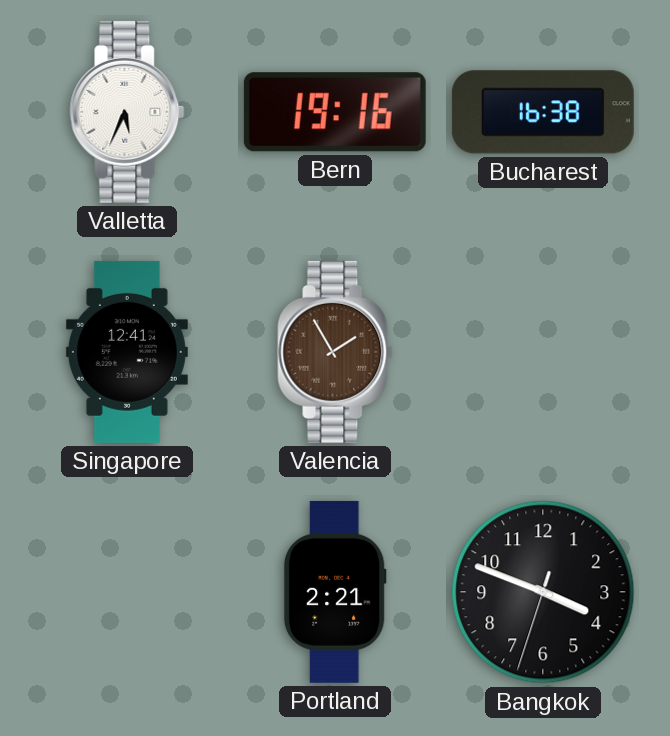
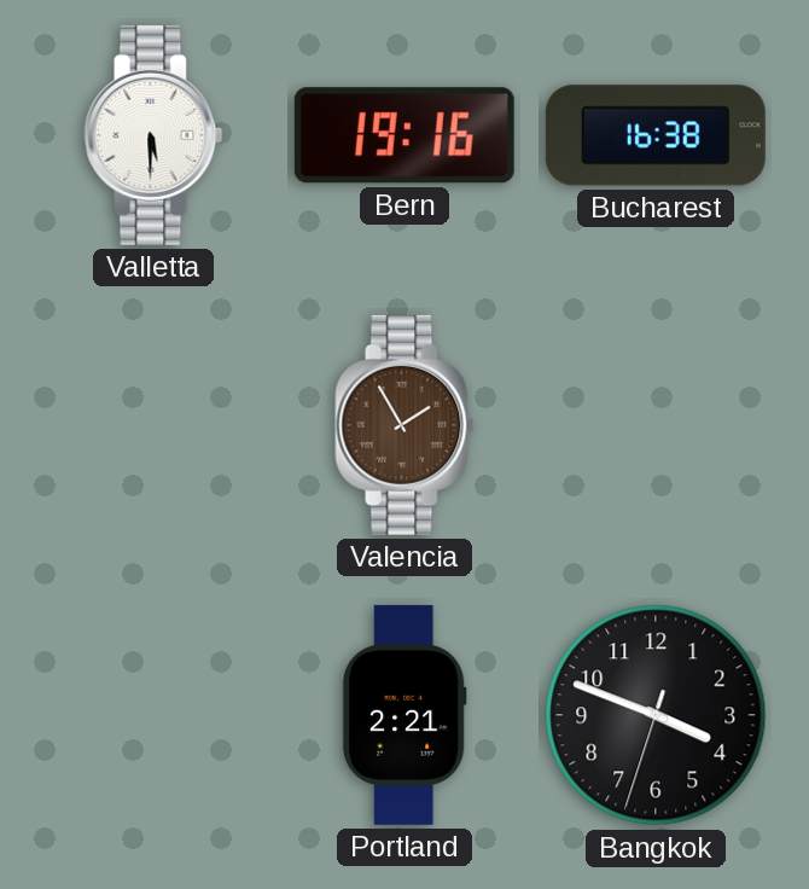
Valletta: 5:34 -> 5:30
Singapore: 12:41 -> none
